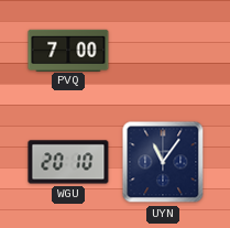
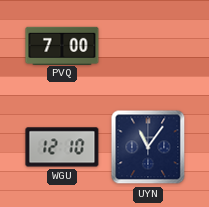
WGU: 20:10 -> 12:10
